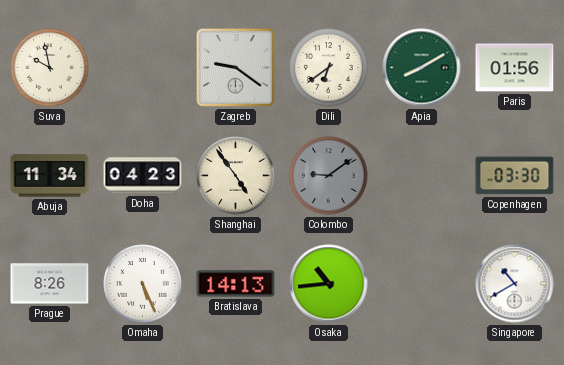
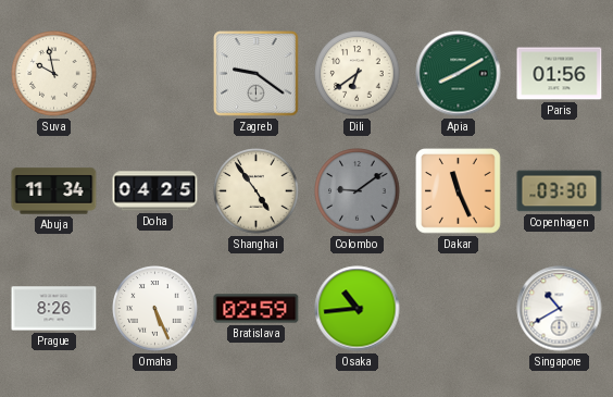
Doha: 04:23 -> 04:25
Dakar: none -> 11:26
Bratislava: 14:13 -> 02:59
